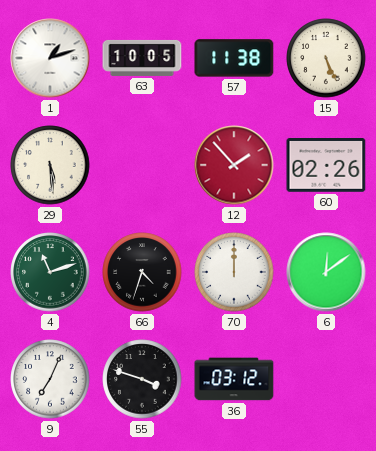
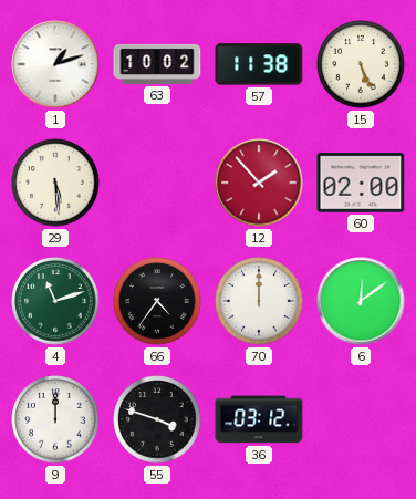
63: 10:05 -> 10:02
60: 02:26 -> 02:00
66: 4:33 -> 4:36
9: 7:04 -> 12:00
